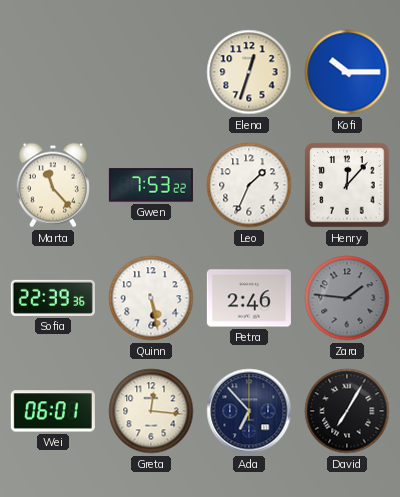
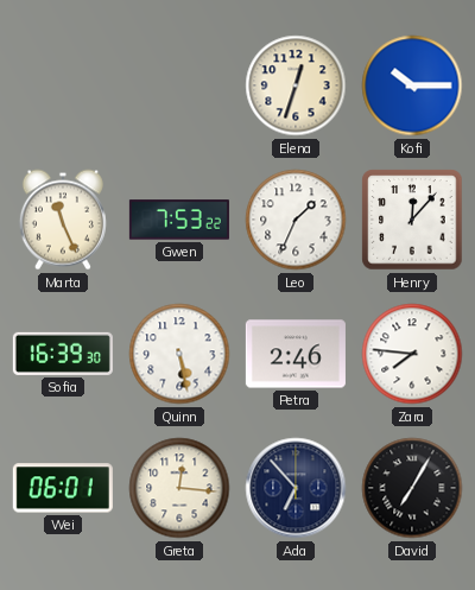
Marta: 11:23 -> 11:26
Sofia: 22:39 -> 16:39
Zara: 1:46 -> 7:46
Zara dial: grey -> white
